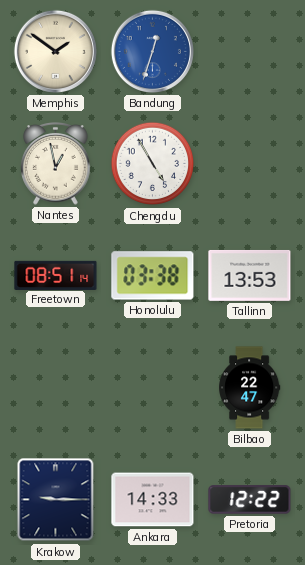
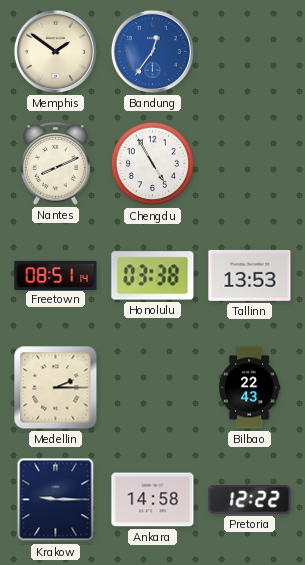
Bandung: 12:33 -> 12:36
Nantes: 12:58 -> 8:11
Medellin: none -> 2:15
Bilbao: 22:47 -> 22:43
Ankara: 14:33 -> 14:58
